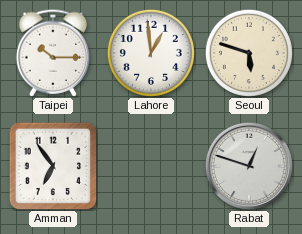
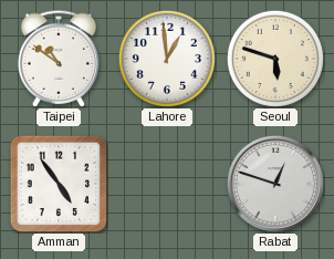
Taipei: 10:15 -> 10:51
Amman: 6:54 -> 4:54
